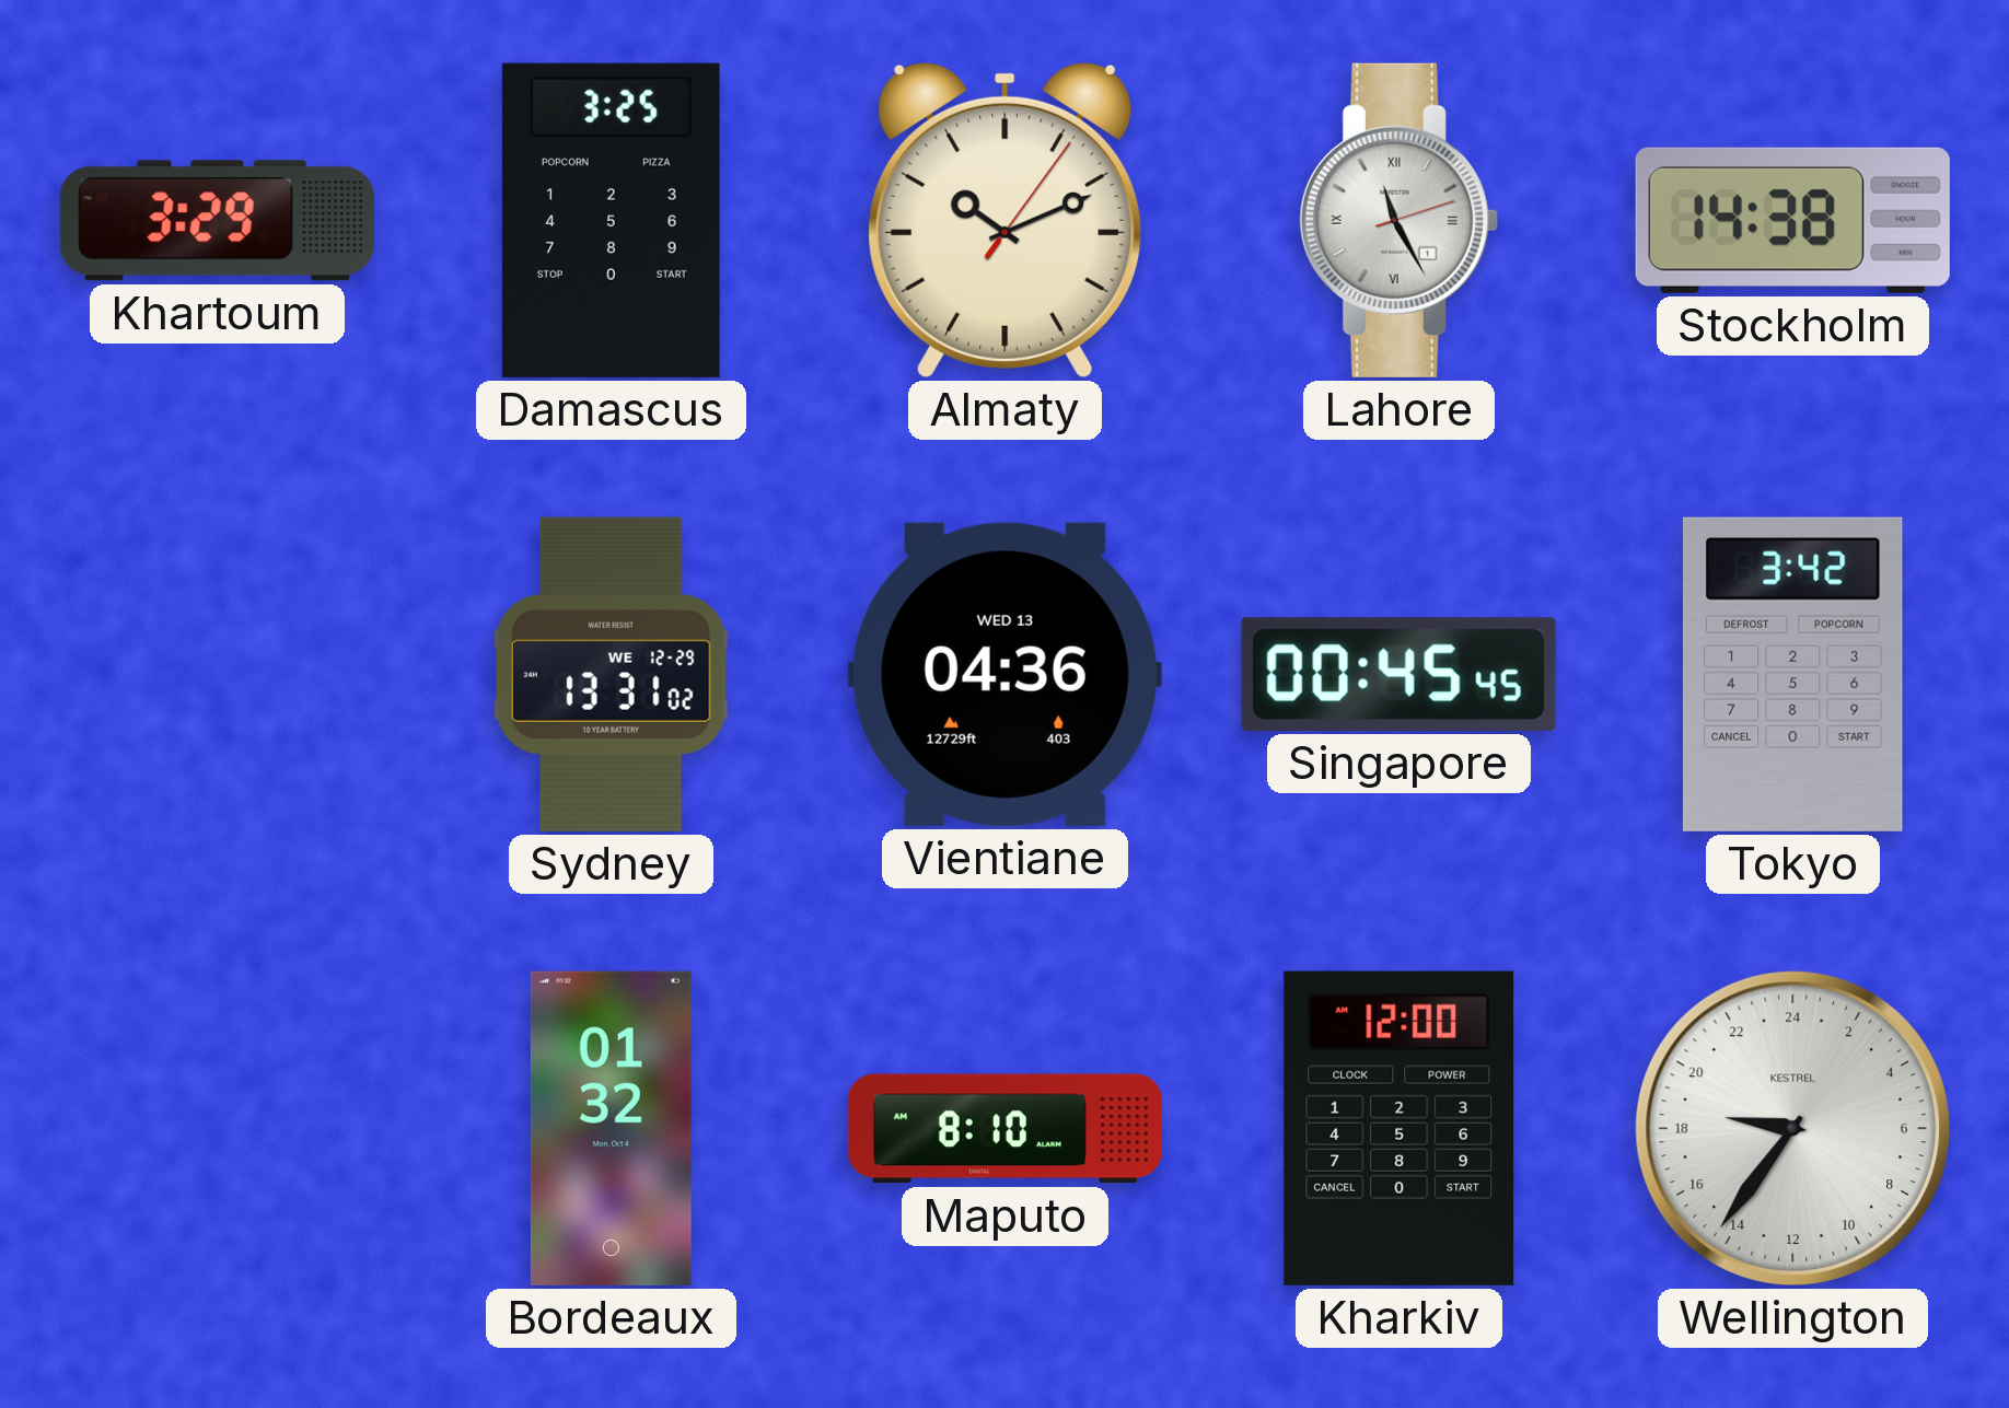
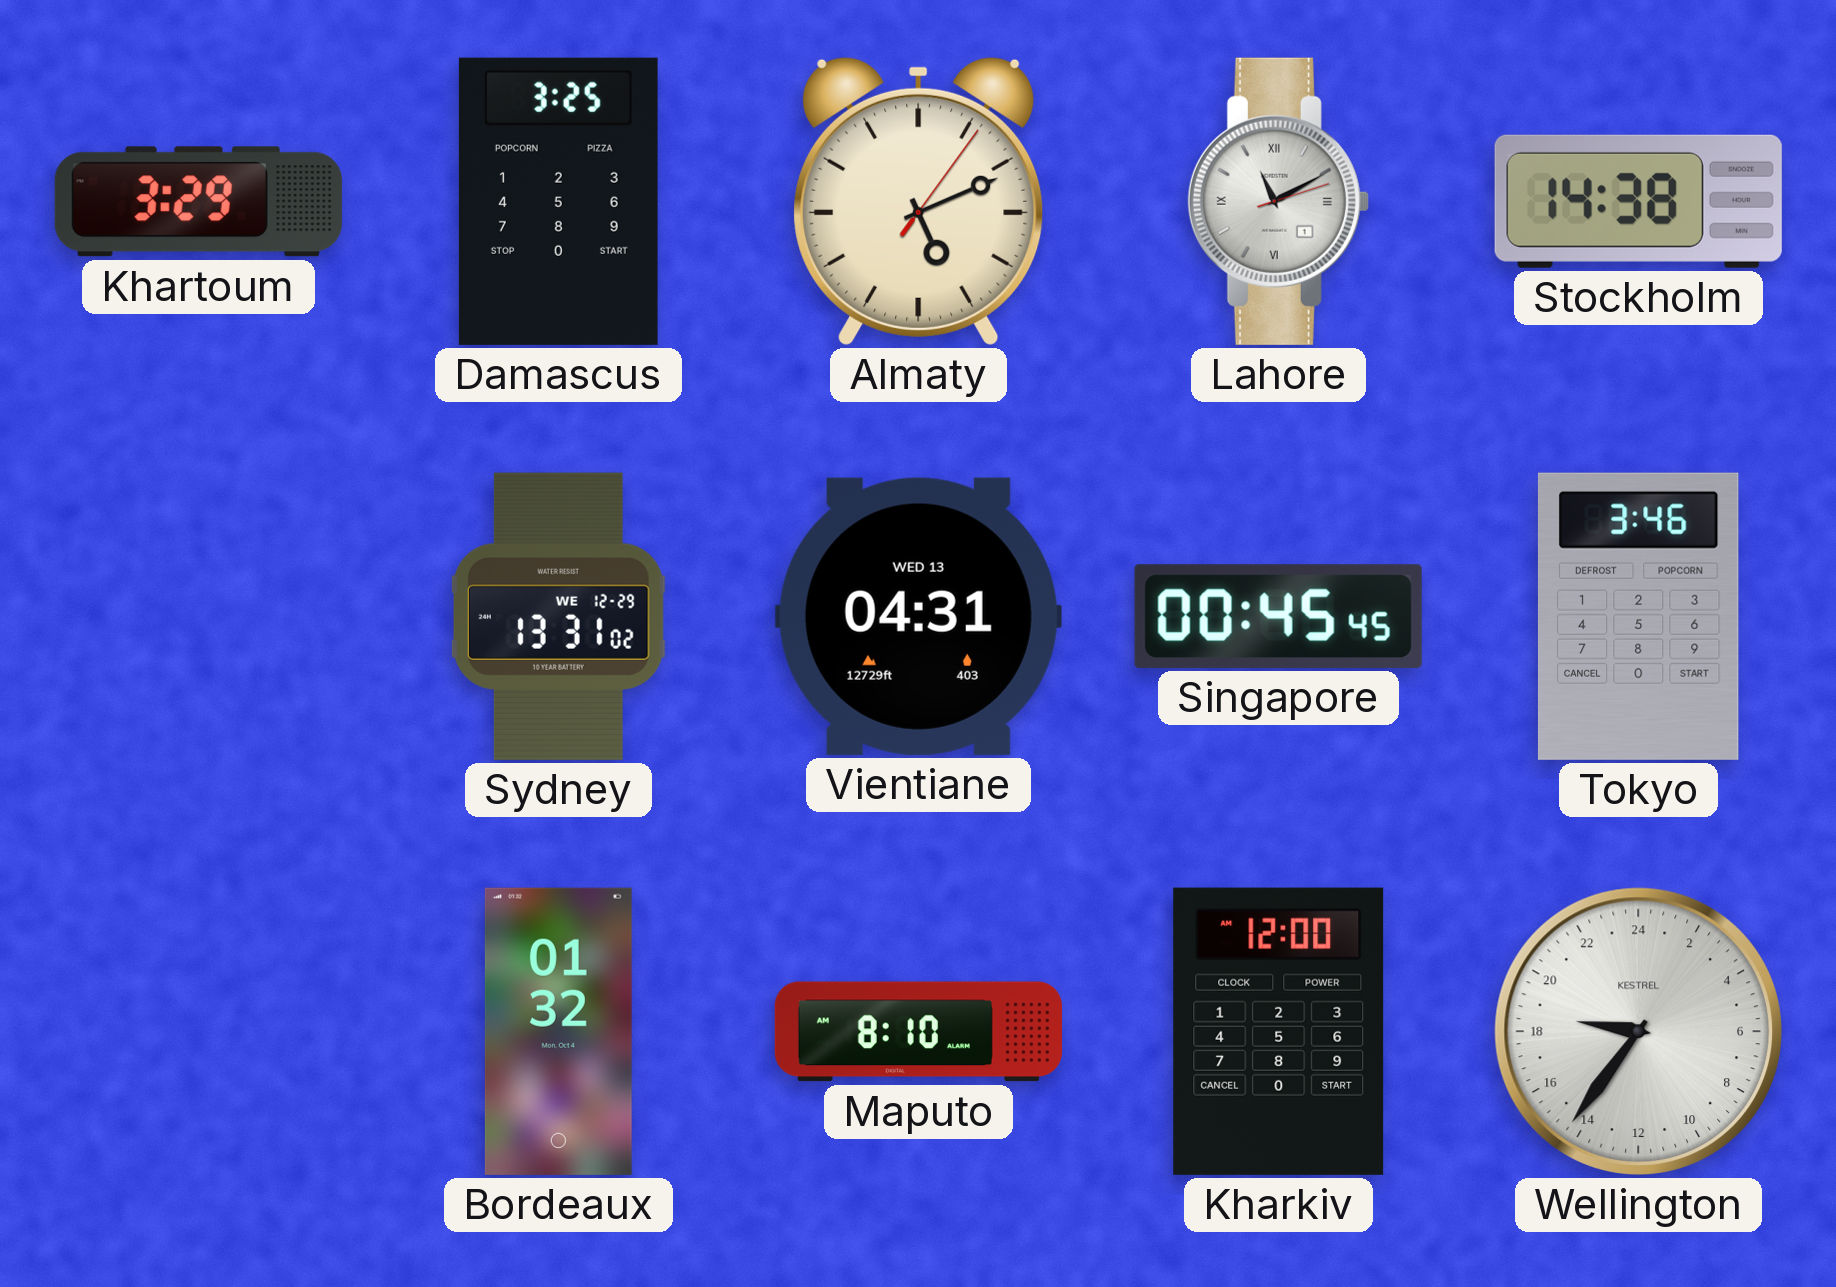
Almaty: 10:11 -> 5:11
Lahore: 11:25 -> 11:10
Vientiane: 04:36 -> 04:31
Tokyo: 3:42 -> 3:46
